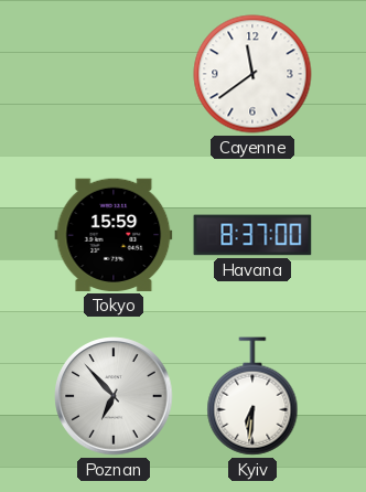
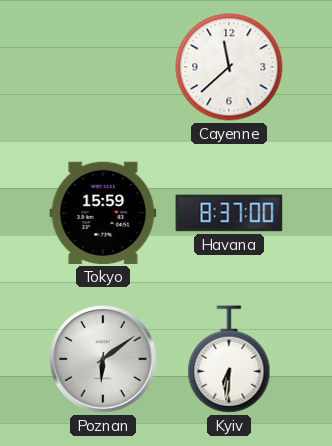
Cayenne: 11:39 -> 11:38
Poznan: 6:53 -> 6:09
